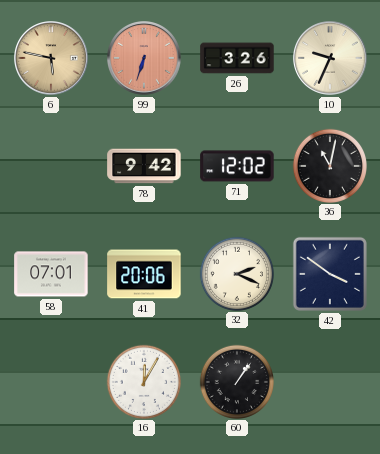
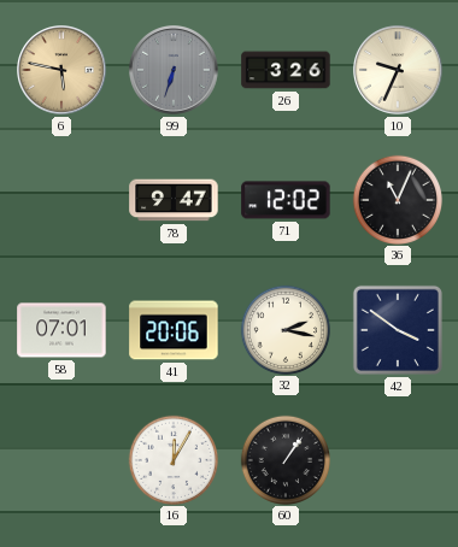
99 dial: salmon -> grey
78: 9:42 -> 9:47
36: 11:02 -> 11:04
32: 2:19 -> 2:17
